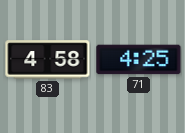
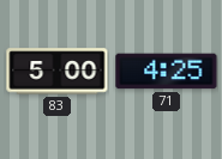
83: 4:58 -> 5:00
